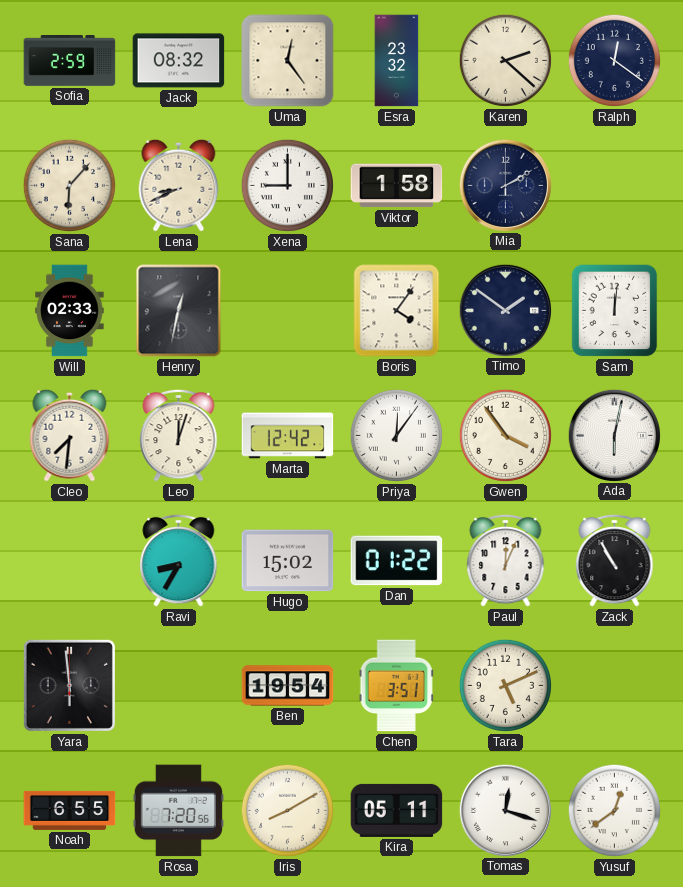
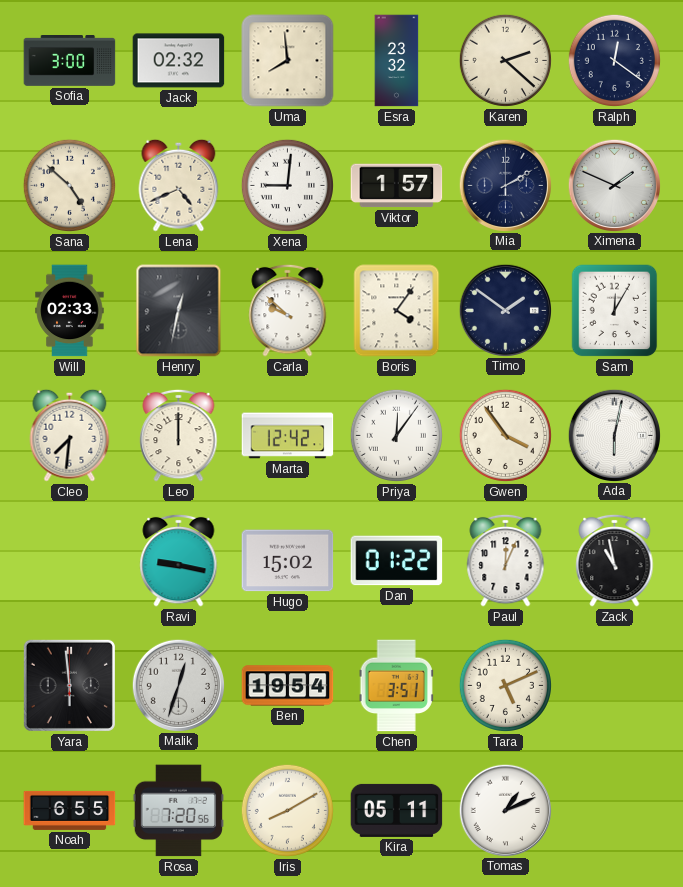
Sofia: 2:59 -> 3:00
Jack: 08:32 -> 02:32
Uma: 12:24 -> 7:59
Sana: 6:07 -> 4:52
Lena: 8:41 -> 4:41
Xena: 9:00 -> 9:01
Viktor: 1:58 -> 1:57
Ximena: none -> 1:49
Carla: none -> 9:52
Sam: 12:01 -> 12:05
Leo: 12:03 -> 12:00
Ravi: 8:35 -> 9:17
Zack: 10:55 -> 10:58
Malik: none -> 12:33
Tomas: 12:18 -> 1:11
Yusuf: 12:39 -> none
